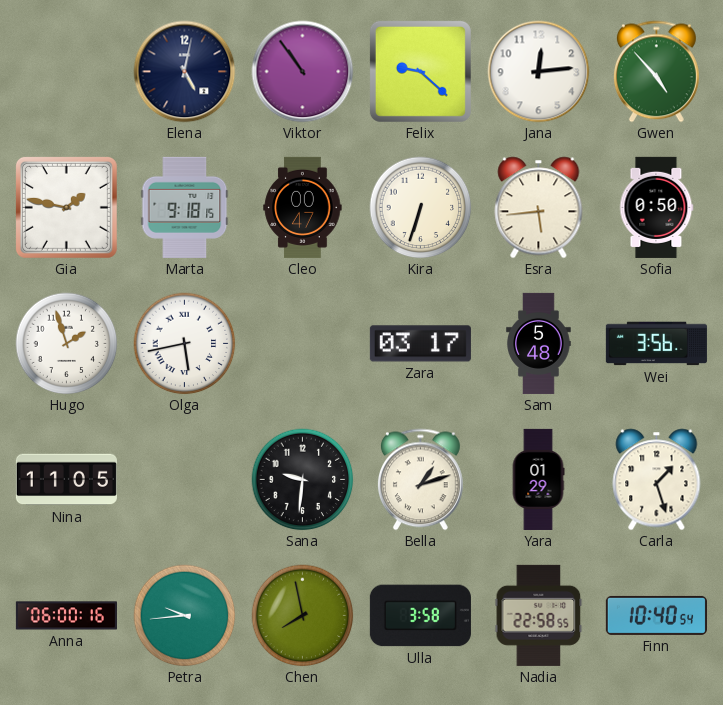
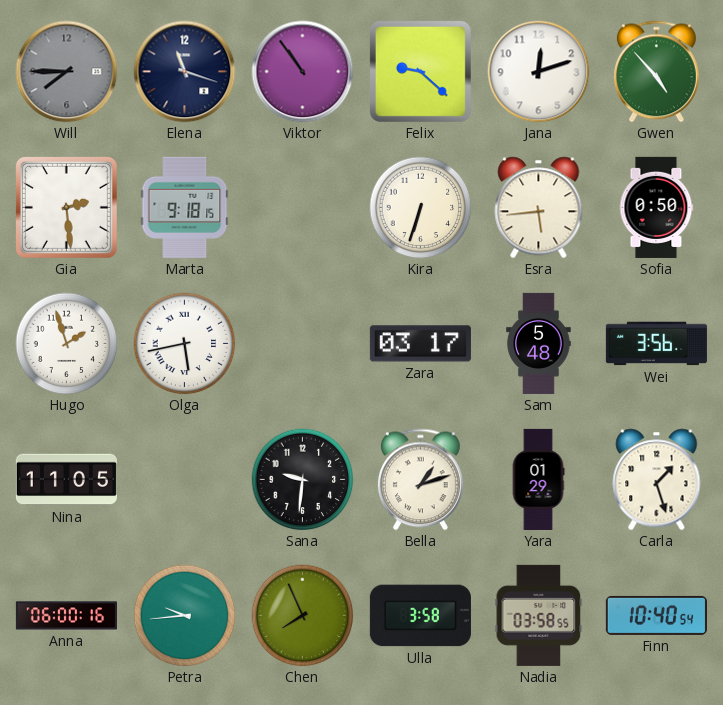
Will: none -> 7:45
Elena: 5:02 -> 11:18
Jana: 12:14 -> 12:12
Gia: 1:47 -> 2:29
Cleo: 00:47 -> none
Chen: 7:58 -> 7:56
Nadia: 22:58 -> 03:58
